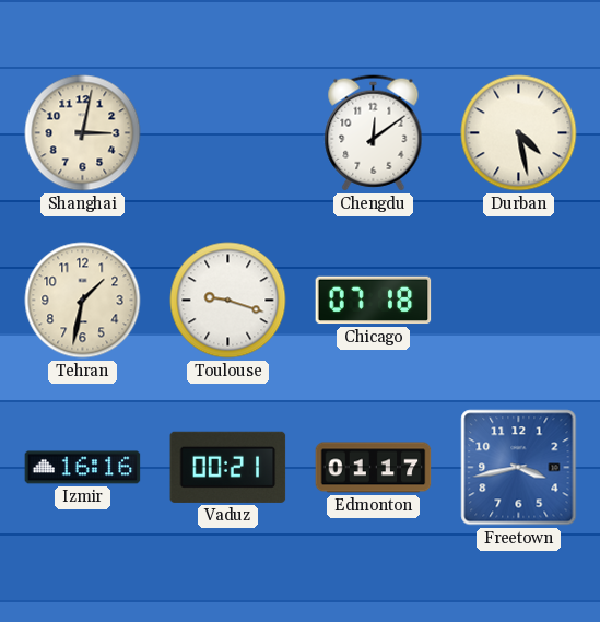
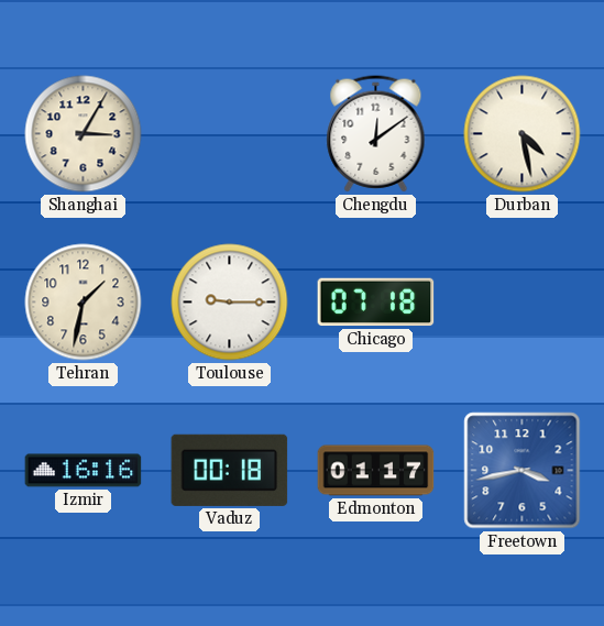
Shanghai: 3:02 -> 3:05
Toulouse: 9:18 -> 9:15
Vaduz: 00:21 -> 00:18
